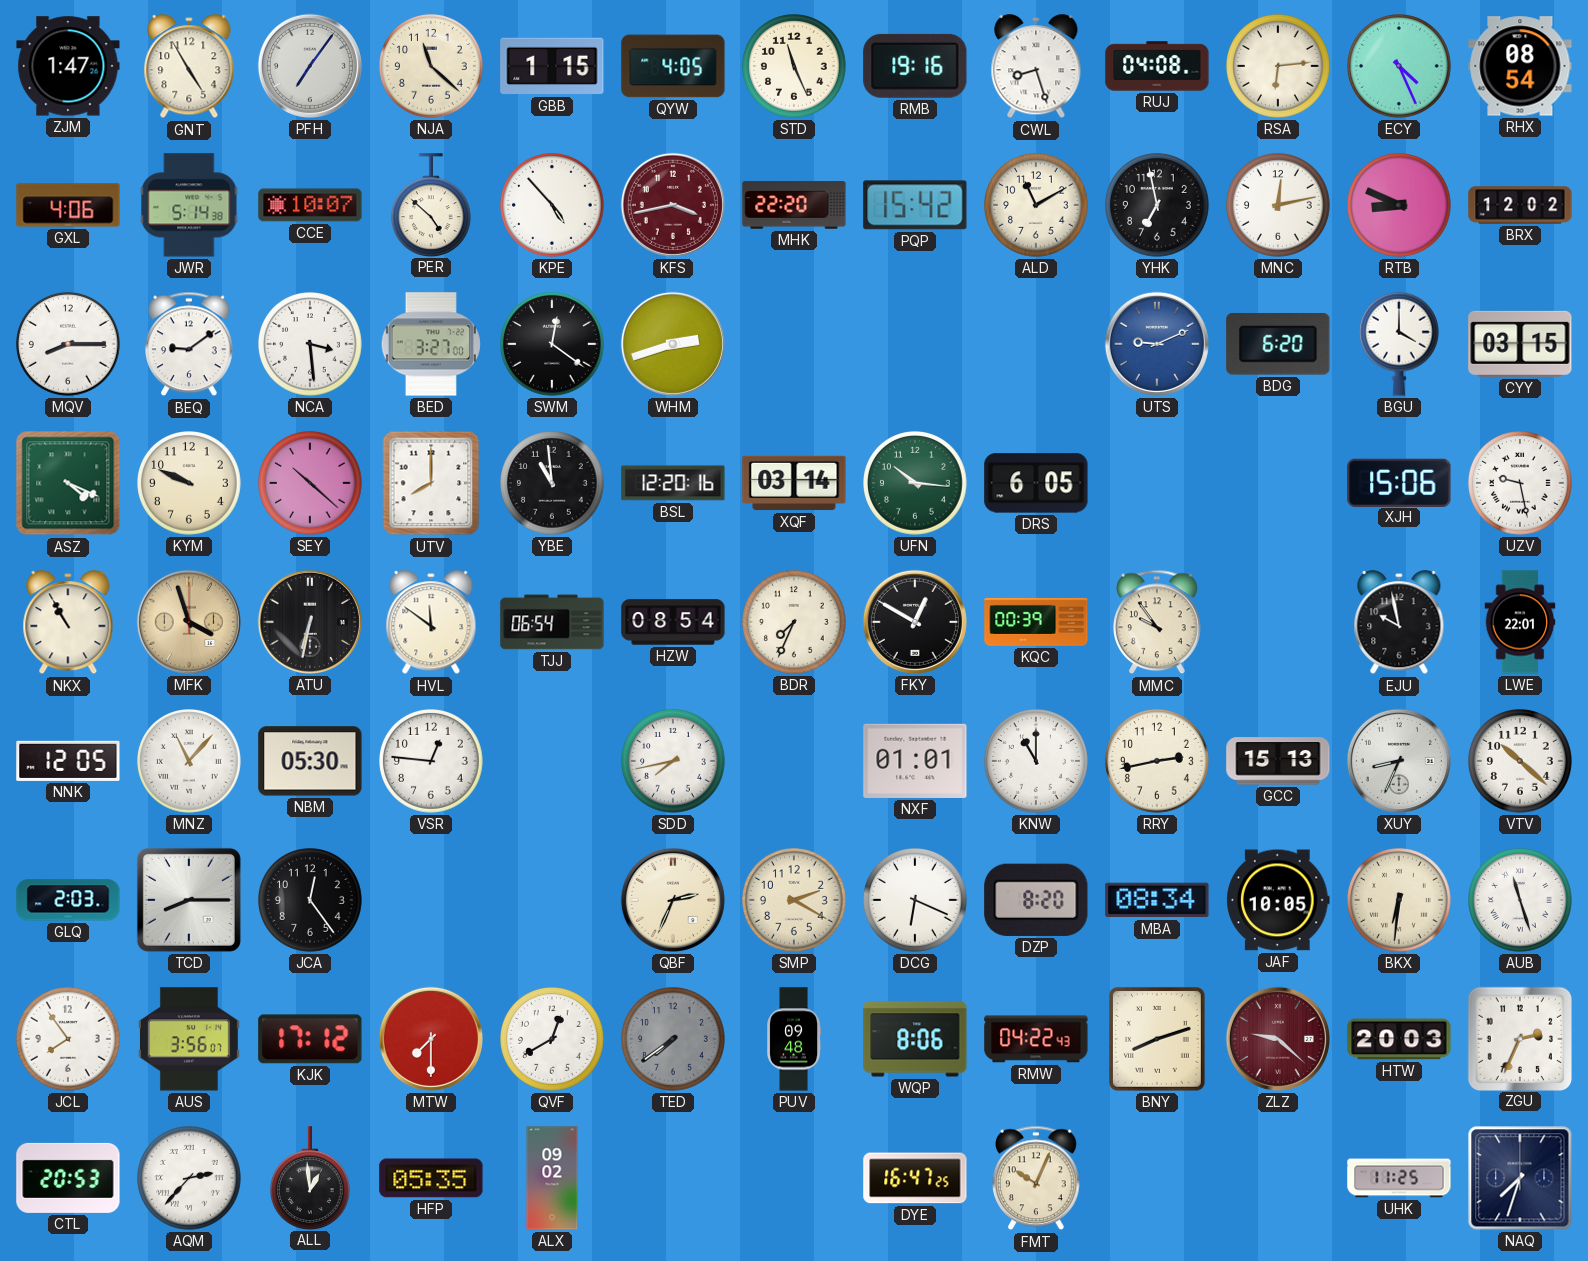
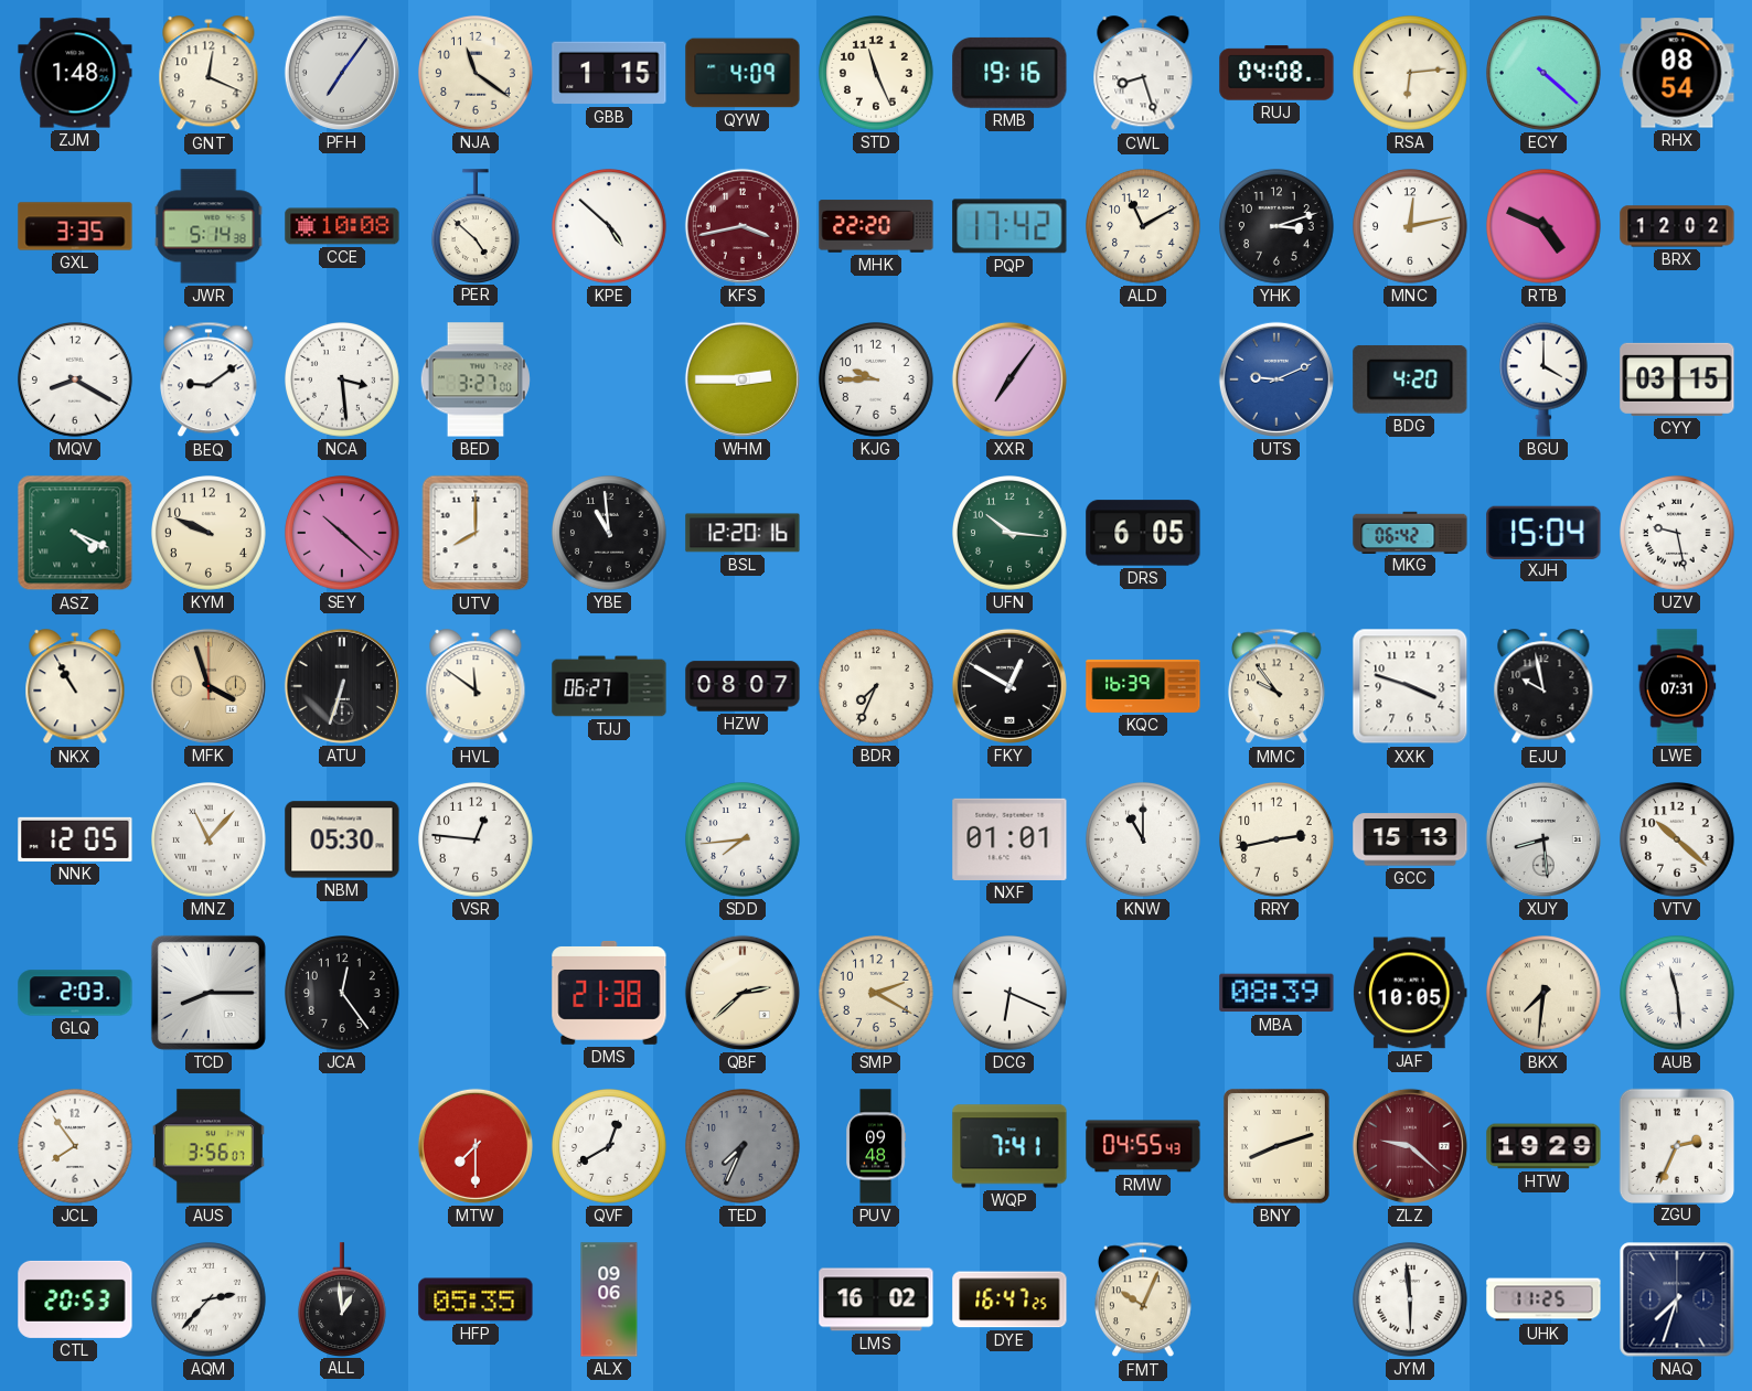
ZJM: 1:47 -> 1:48
GNT: 4:55 -> 12:19
NJA: 11:22 -> 11:21
QYW: 4:05 -> 4:09
ECY: 4:26 -> 4:22
GXL: 4:06 -> 3:35
CCE: 10:07 -> 10:08
KPE: 4:53 -> 4:52
PQP: 15:42 -> 17:42
YHK: 6:58 -> 3:12
RTB: 8:49 -> 4:49
MQV: 8:15 -> 8:20
SWM: 12:21 -> none
WHM: 2:42 -> 2:45
KJG: none -> 9:45
XXR: none -> 7:06
BDG: 6:20 -> 4:20
XQF: 03:14 -> none
MKG: none -> 06:42
XJH: 15:06 -> 15:04
ATU: 6:32 -> 6:33
TJJ: 06:54 -> 06:27
HZW: 08:54 -> 08:07
KQC: 00:39 -> 16:39
XXK: none -> 3:48
LWE: 22:01 -> 07:31
SDD: 7:43 -> 7:44
XUY: 8:34 -> 8:29
DMS: none -> 21:38
QBF: 2:34 -> 2:38
DZP: 8:20 -> none
MBA: 08:34 -> 08:39
BKX: 6:31 -> 7:31
AUB: 11:27 -> 11:29
KJK: 17:12 -> none
TED: 7:39 -> 7:34
WQP: 8:06 -> 7:41
RMW: 04:22 -> 04:55
HTW: 20:03 -> 19:29
ALX: 09:02 -> 09:06
LMS: none -> 16:02
JYM: none -> 5:59
